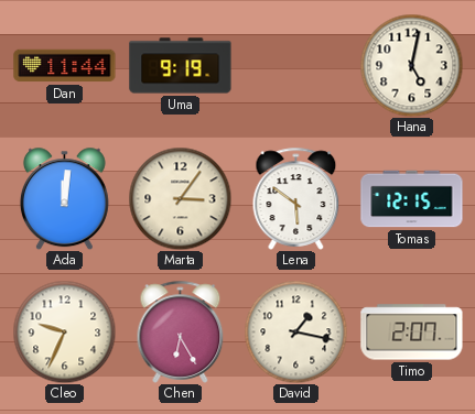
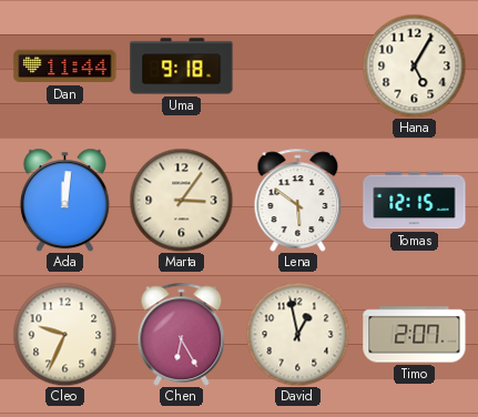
Uma: 9:19 -> 9:18
Hana: 5:02 -> 5:05
David: 1:17 -> 12:58
